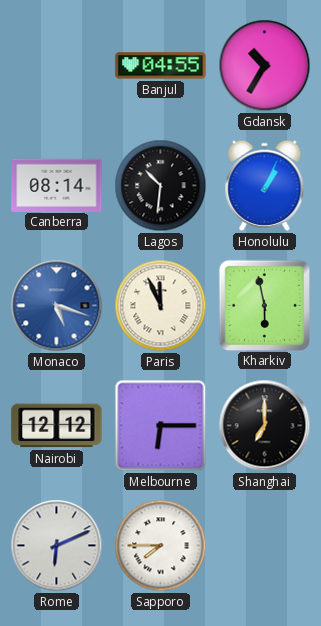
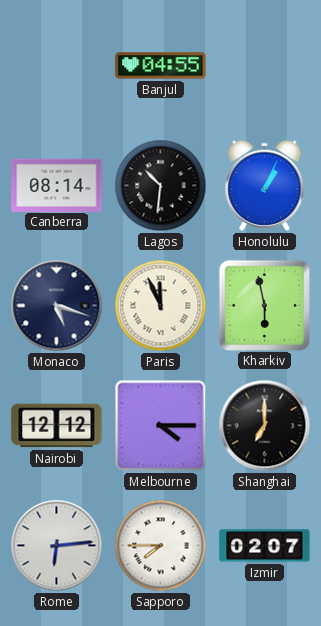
Gdansk: 10:35 -> none
Monaco dial: blue -> navy
Melbourne: 6:15 -> 4:15
Rome: 6:11 -> 6:14
Izmir: none -> 02:07
